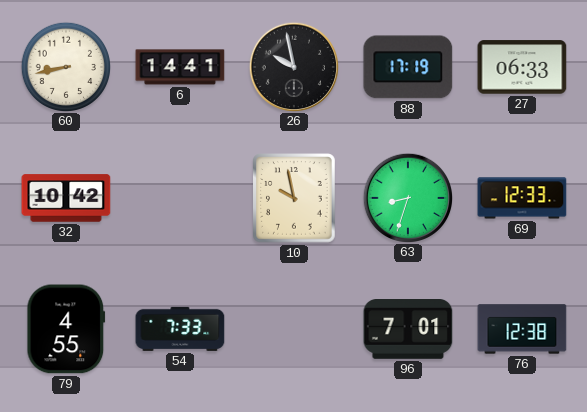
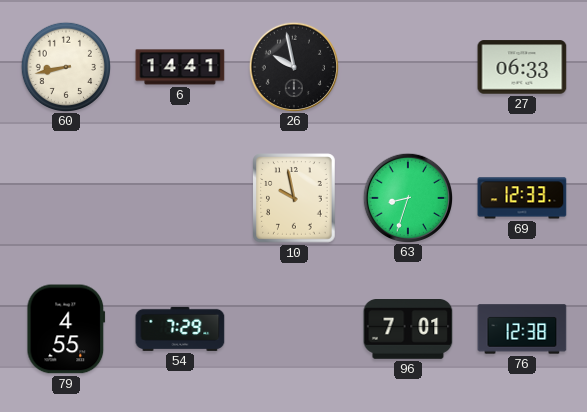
88: 17:19 -> none
32: 10:42 -> none
54: 7:33 -> 7:29
